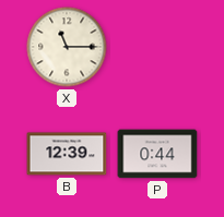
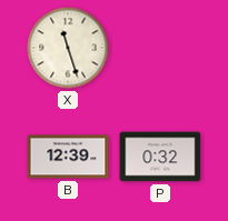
X: 11:15 -> 11:27
P: 0:44 -> 0:32
